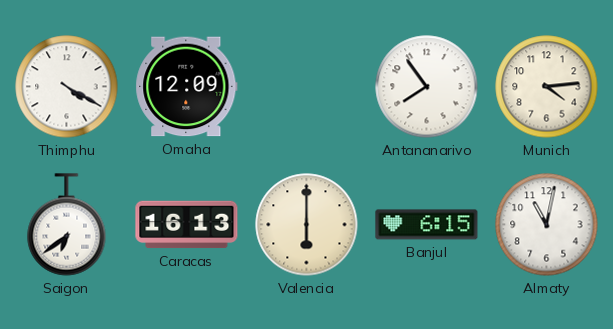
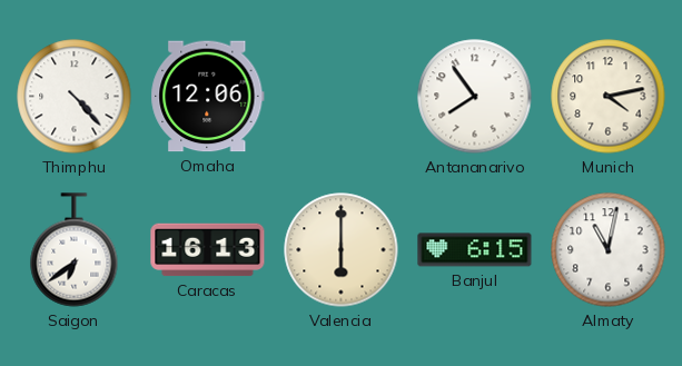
Thimphu: 4:20 -> 4:23
Omaha: 12:09 -> 12:06
Munich: 4:14 -> 4:13
